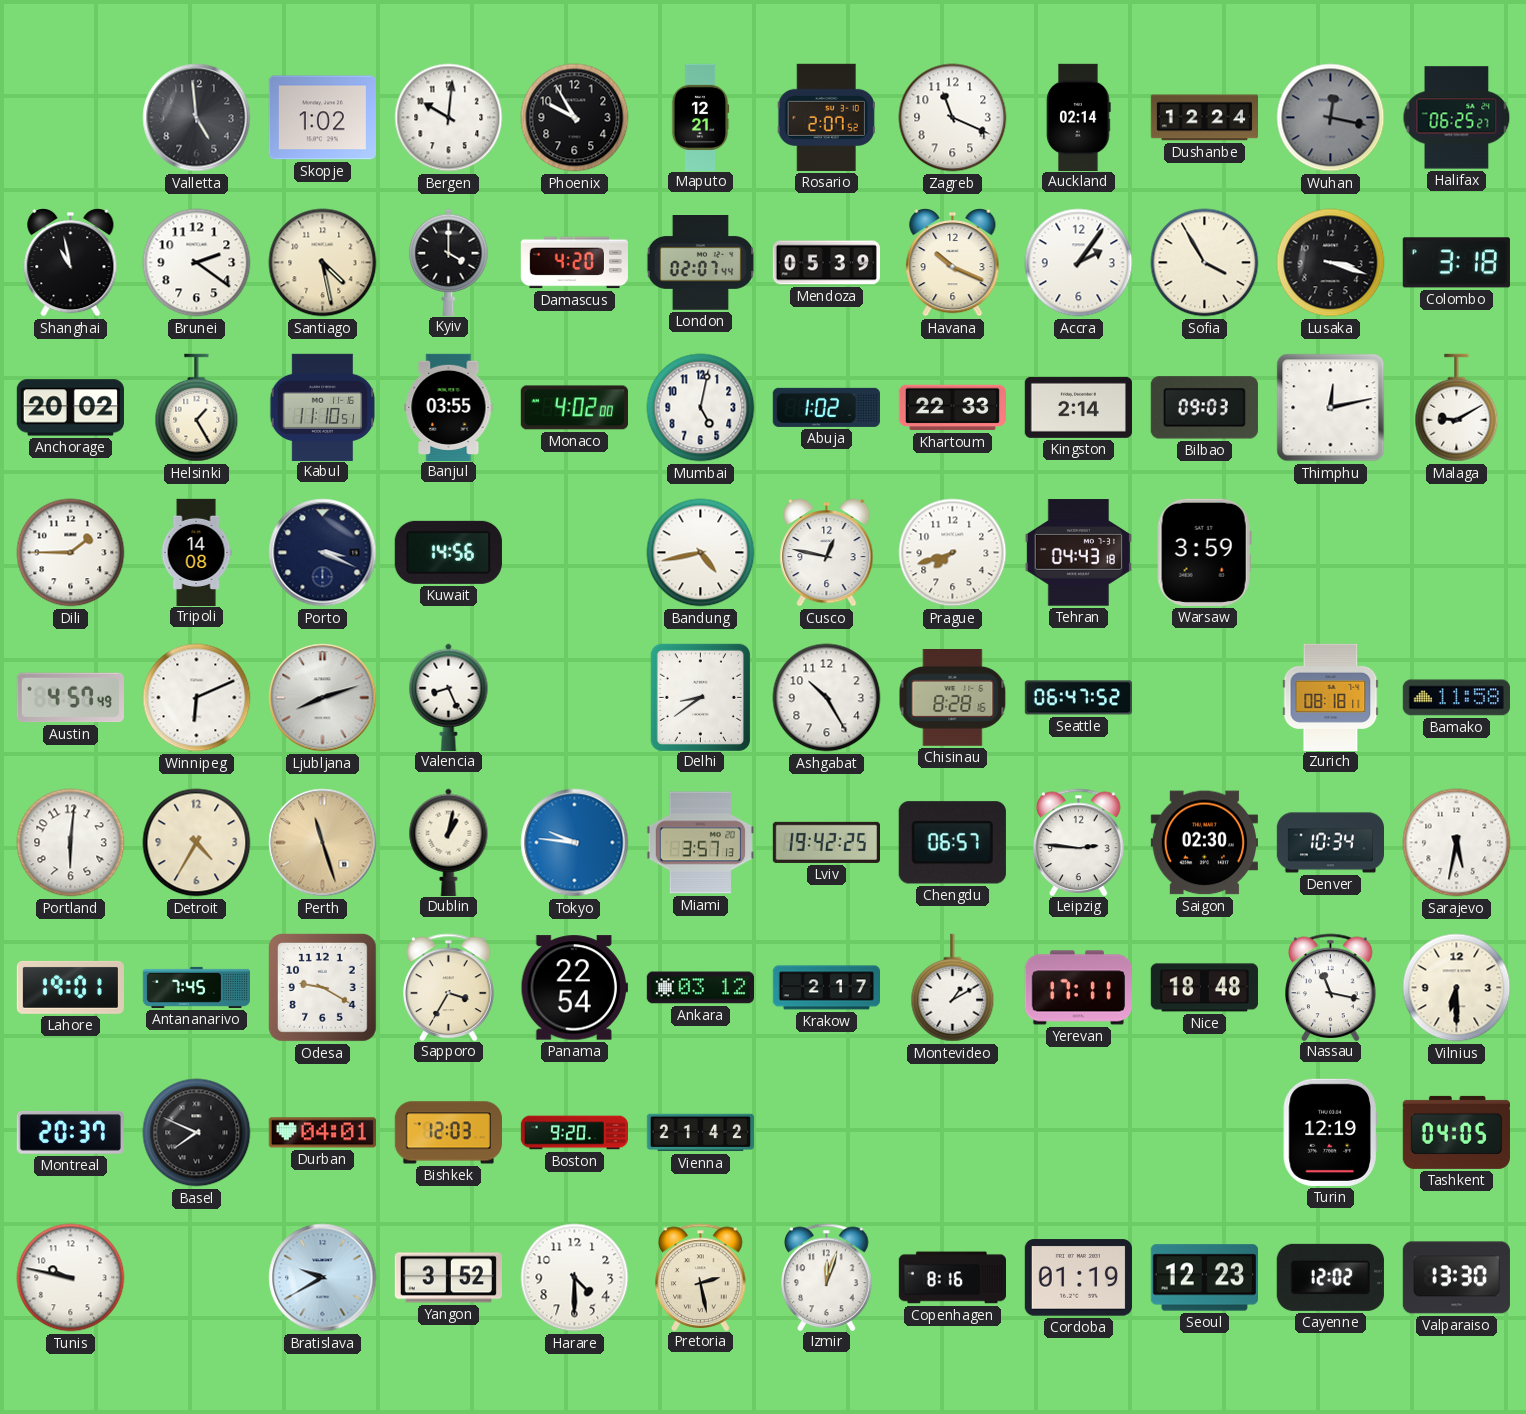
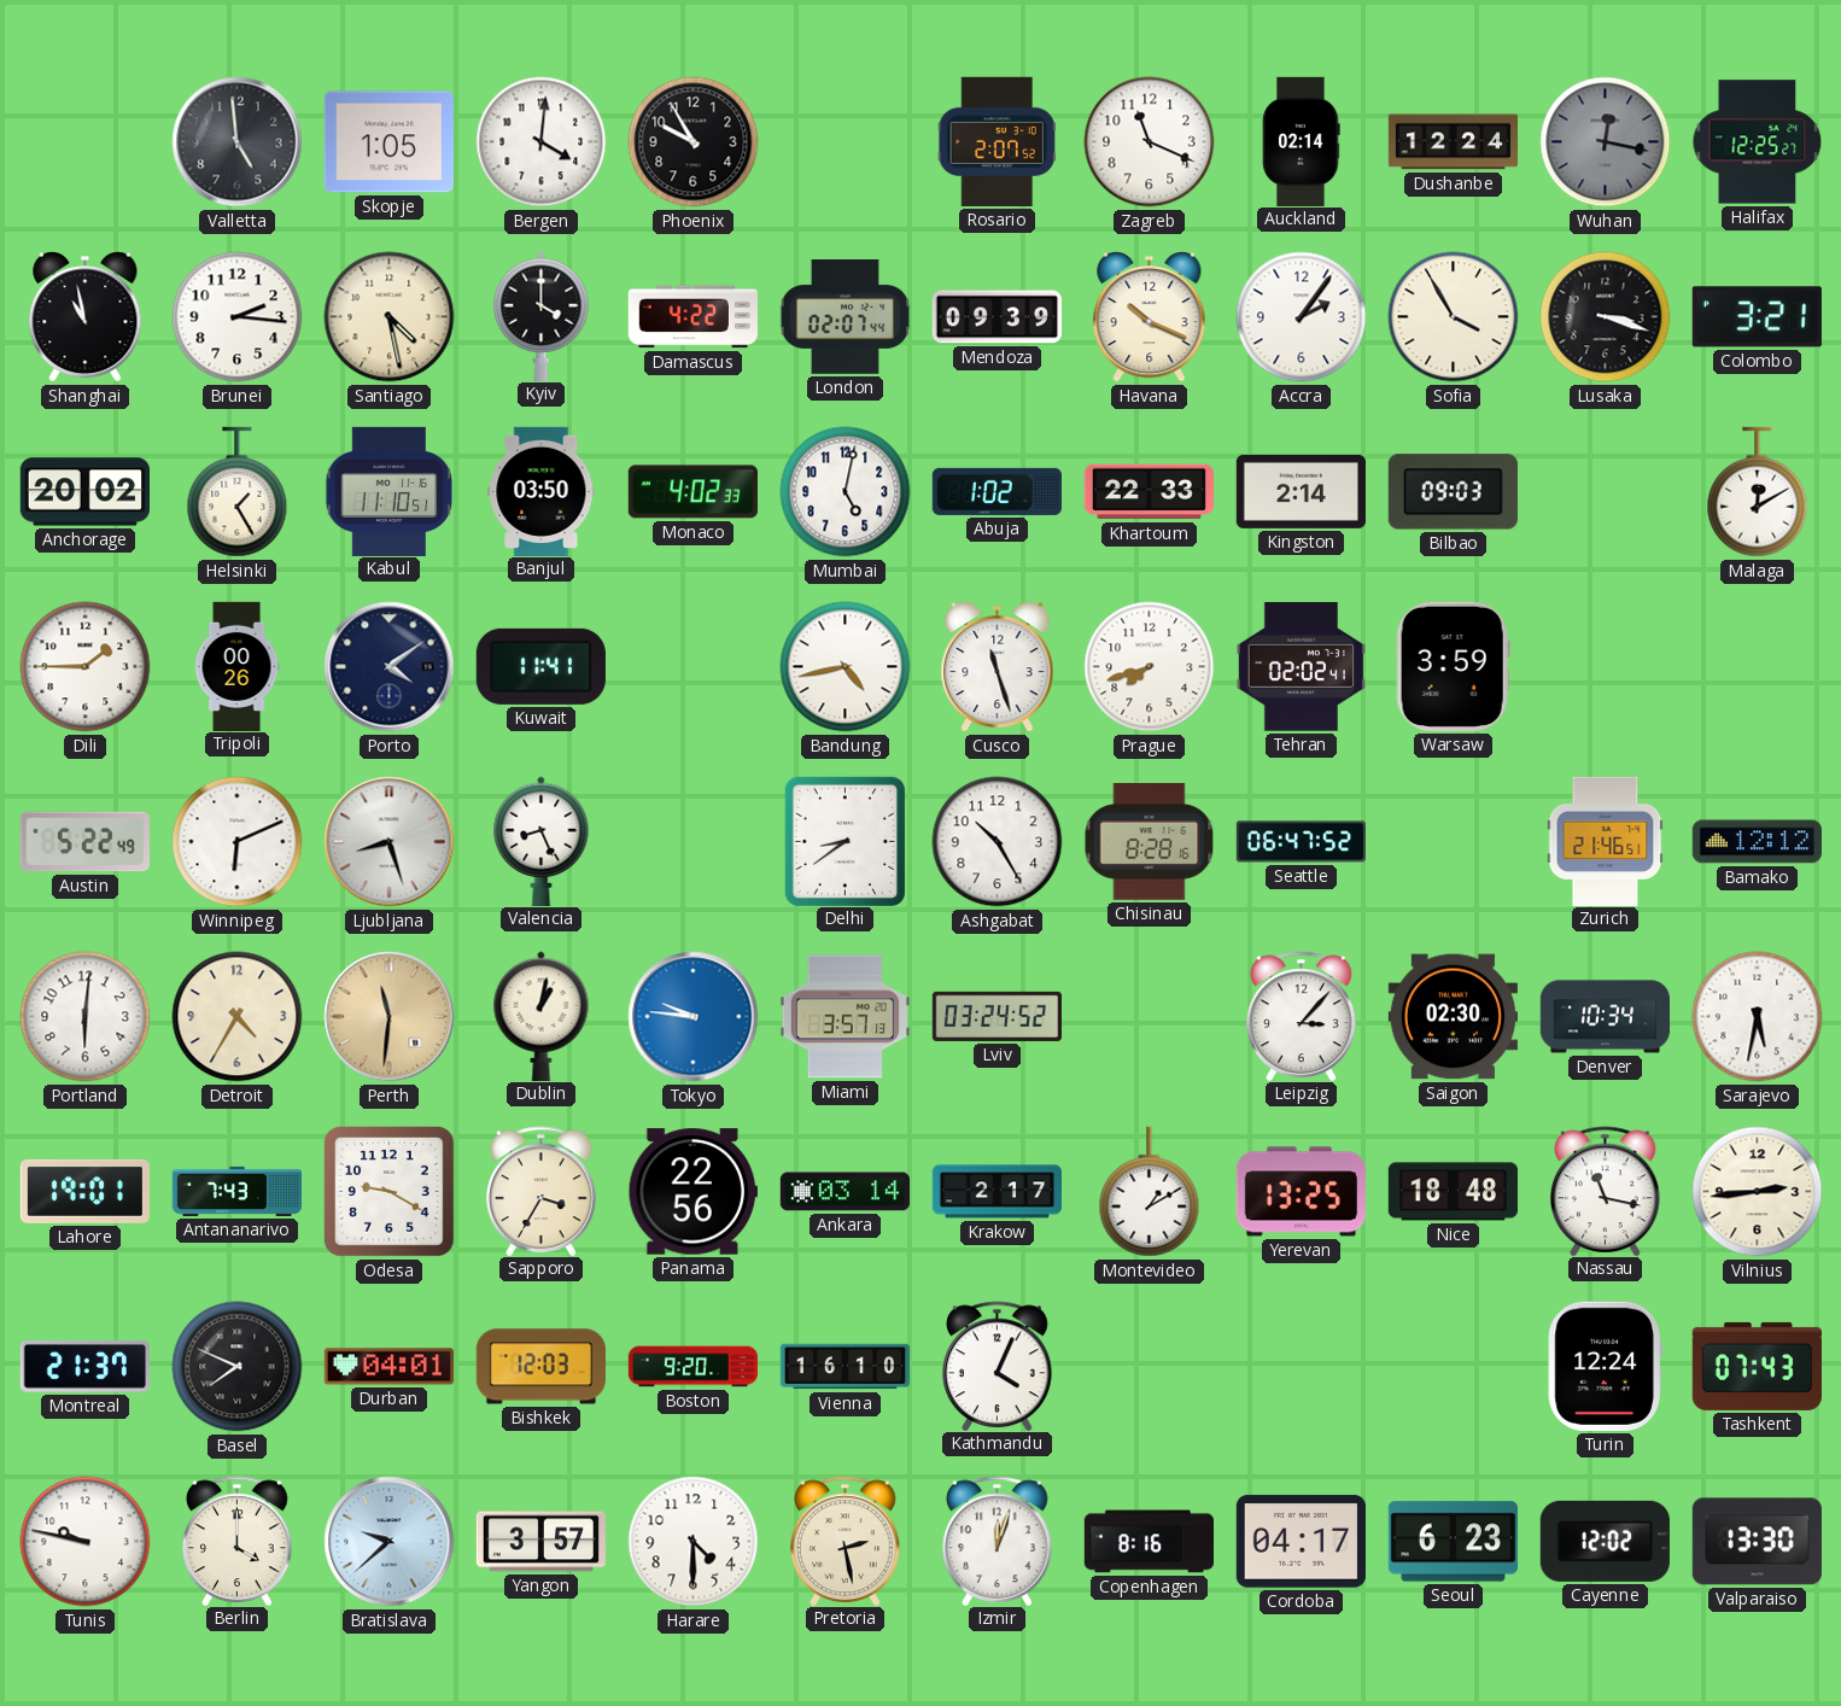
Skopje: 1:02 -> 1:05
Bergen: 10:01 -> 4:01
Maputo: 12:21 -> none
Halifax: 06:25 -> 12:25
Brunei: 2:21 -> 2:16
Damascus: 4:20 -> 4:22
Mendoza: 05:39 -> 09:39
Colombo: 3:18 -> 3:21
Banjul: 03:55 -> 03:50
Monaco: 4:02:00 -> 4:02:33
Thimphu: 12:13 -> none
Malaga: 9:10 -> 12:10
Tripoli: 14:08 -> 00:26
Porto: 3:19 -> 4:09
Kuwait: 14:56 -> 11:41
Cusco: 12:47 -> 11:27
Tehran: 04:43 -> 02:02
Austin: 4:57 -> 5:22
Ljubljana: 8:12 -> 8:27
Zurich: 08:18 -> 21:46
Bamako: 11:58 -> 12:12
Perth: 11:27 -> 11:31
Lviv: 19:42 -> 03:24
Chengdu: 06:57 -> none
Leipzig: 2:46 -> 3:07
Antananarivo: 7:45 -> 7:43
Panama: 22:54 -> 22:56
Ankara: 03:12 -> 03:14
Yerevan: 17:11 -> 13:25
Vilnius: 6:30 -> 2:44
Montreal: 20:37 -> 21:37
Vienna: 21:42 -> 16:10
Kathmandu: none -> 4:04
Turin: 12:19 -> 12:24
Tashkent: 04:05 -> 07:43
Berlin: none -> 4:00
Bratislava: 9:40 -> 9:38
Yangon: 3:52 -> 3:57
Cordoba: 01:19 -> 04:17
Seoul: 12:23 -> 6:23
